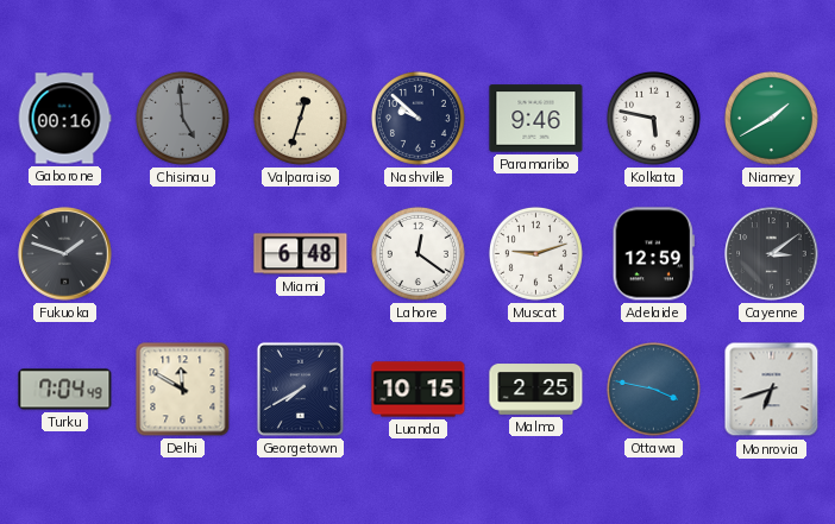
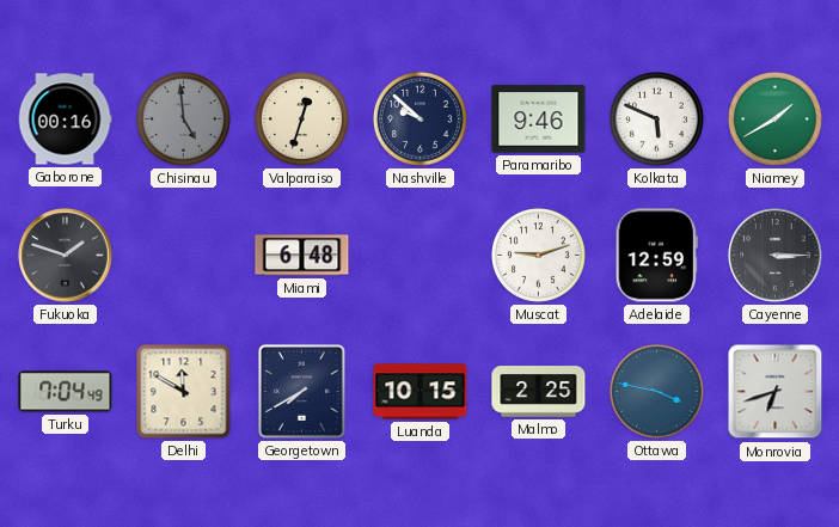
Kolkata: 5:47 -> 5:49
Lahore: 12:21 -> none
Cayenne: 3:09 -> 3:15
